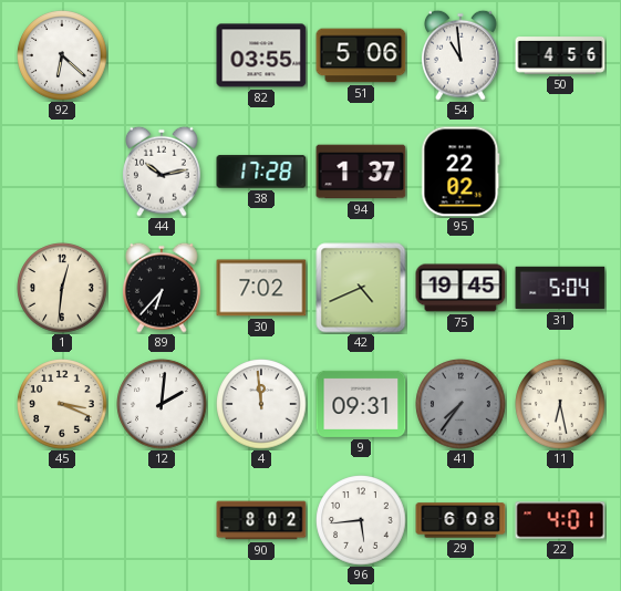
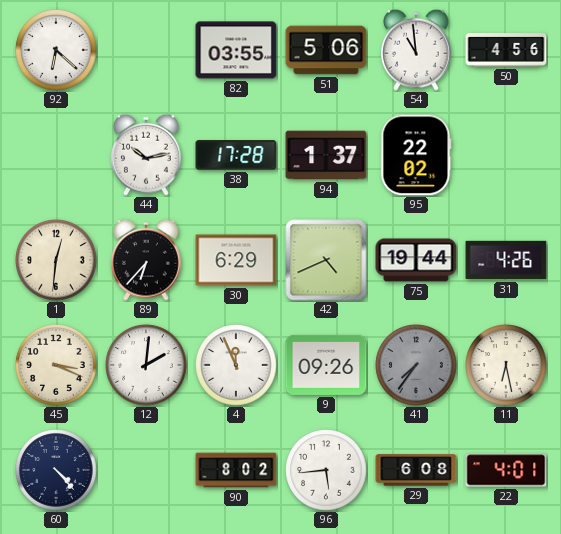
30: 7:02 -> 6:29
75: 19:45 -> 19:44
31: 5:04 -> 4:26
4: 11:59 -> 11:56
9: 09:31 -> 09:26
60: none -> 4:23
